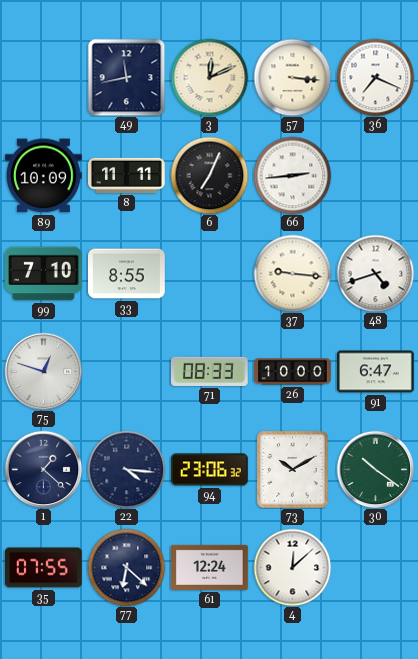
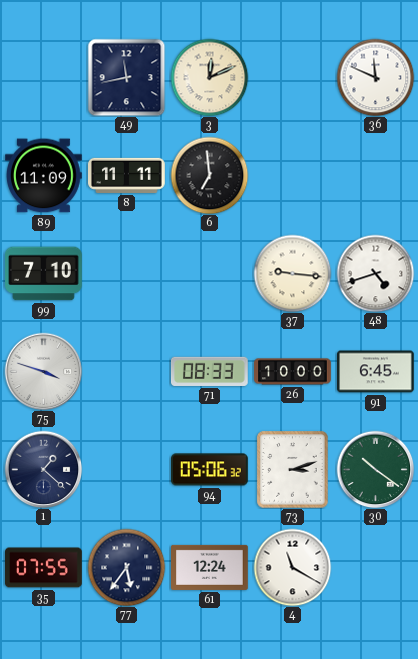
57: 3:16 -> none
36: 7:19 -> 11:49
89: 10:09 -> 11:09
6: 7:04 -> 6:59
66: 2:44 -> none
33: 8:55 -> none
75: 12:48 -> 3:48
91: 6:47 -> 6:45
22: 4:16 -> none
94: 23:06 -> 05:06
73: 10:10 -> 3:12
77: 6:22 -> 5:36
4: 12:08 -> 11:20
